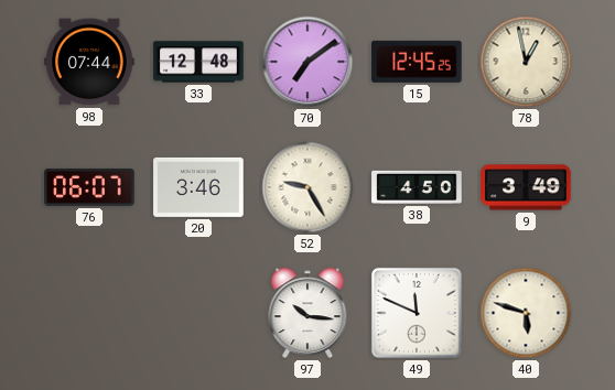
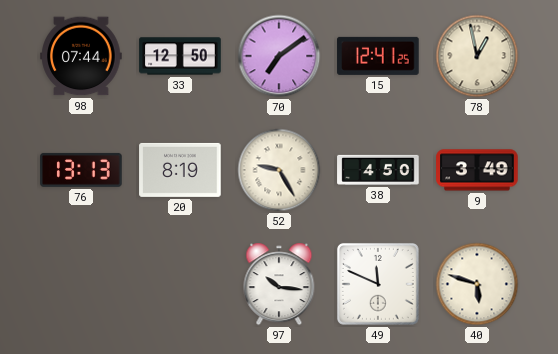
33: 12:48 -> 12:50
15: 12:45 -> 12:41
76: 06:07 -> 13:13
20: 3:46 -> 8:19
